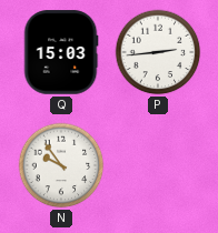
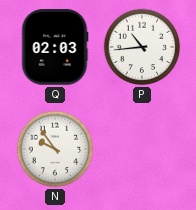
Q: 15:03 -> 02:03
P: 2:44 -> 10:44
